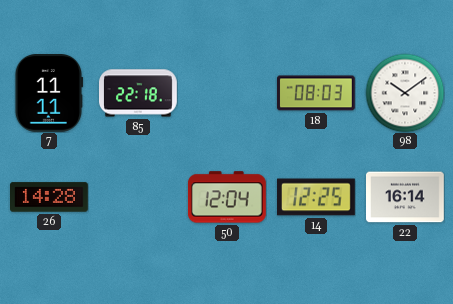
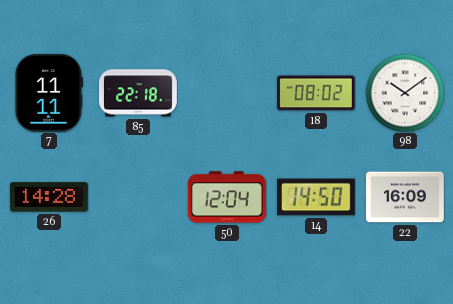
18: 08:03 -> 08:02
14: 12:25 -> 14:50
22: 16:14 -> 16:09
